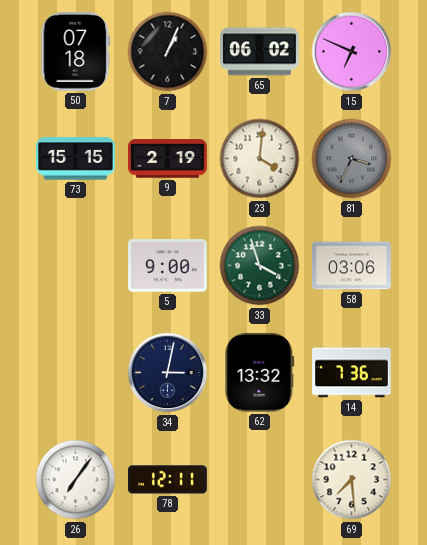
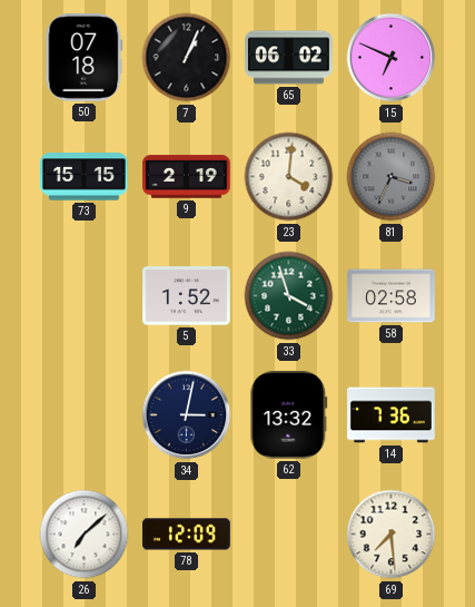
5: 9:00 -> 1:52
58: 03:06 -> 02:58
26: 7:06 -> 7:08
78: 12:11 -> 12:09
